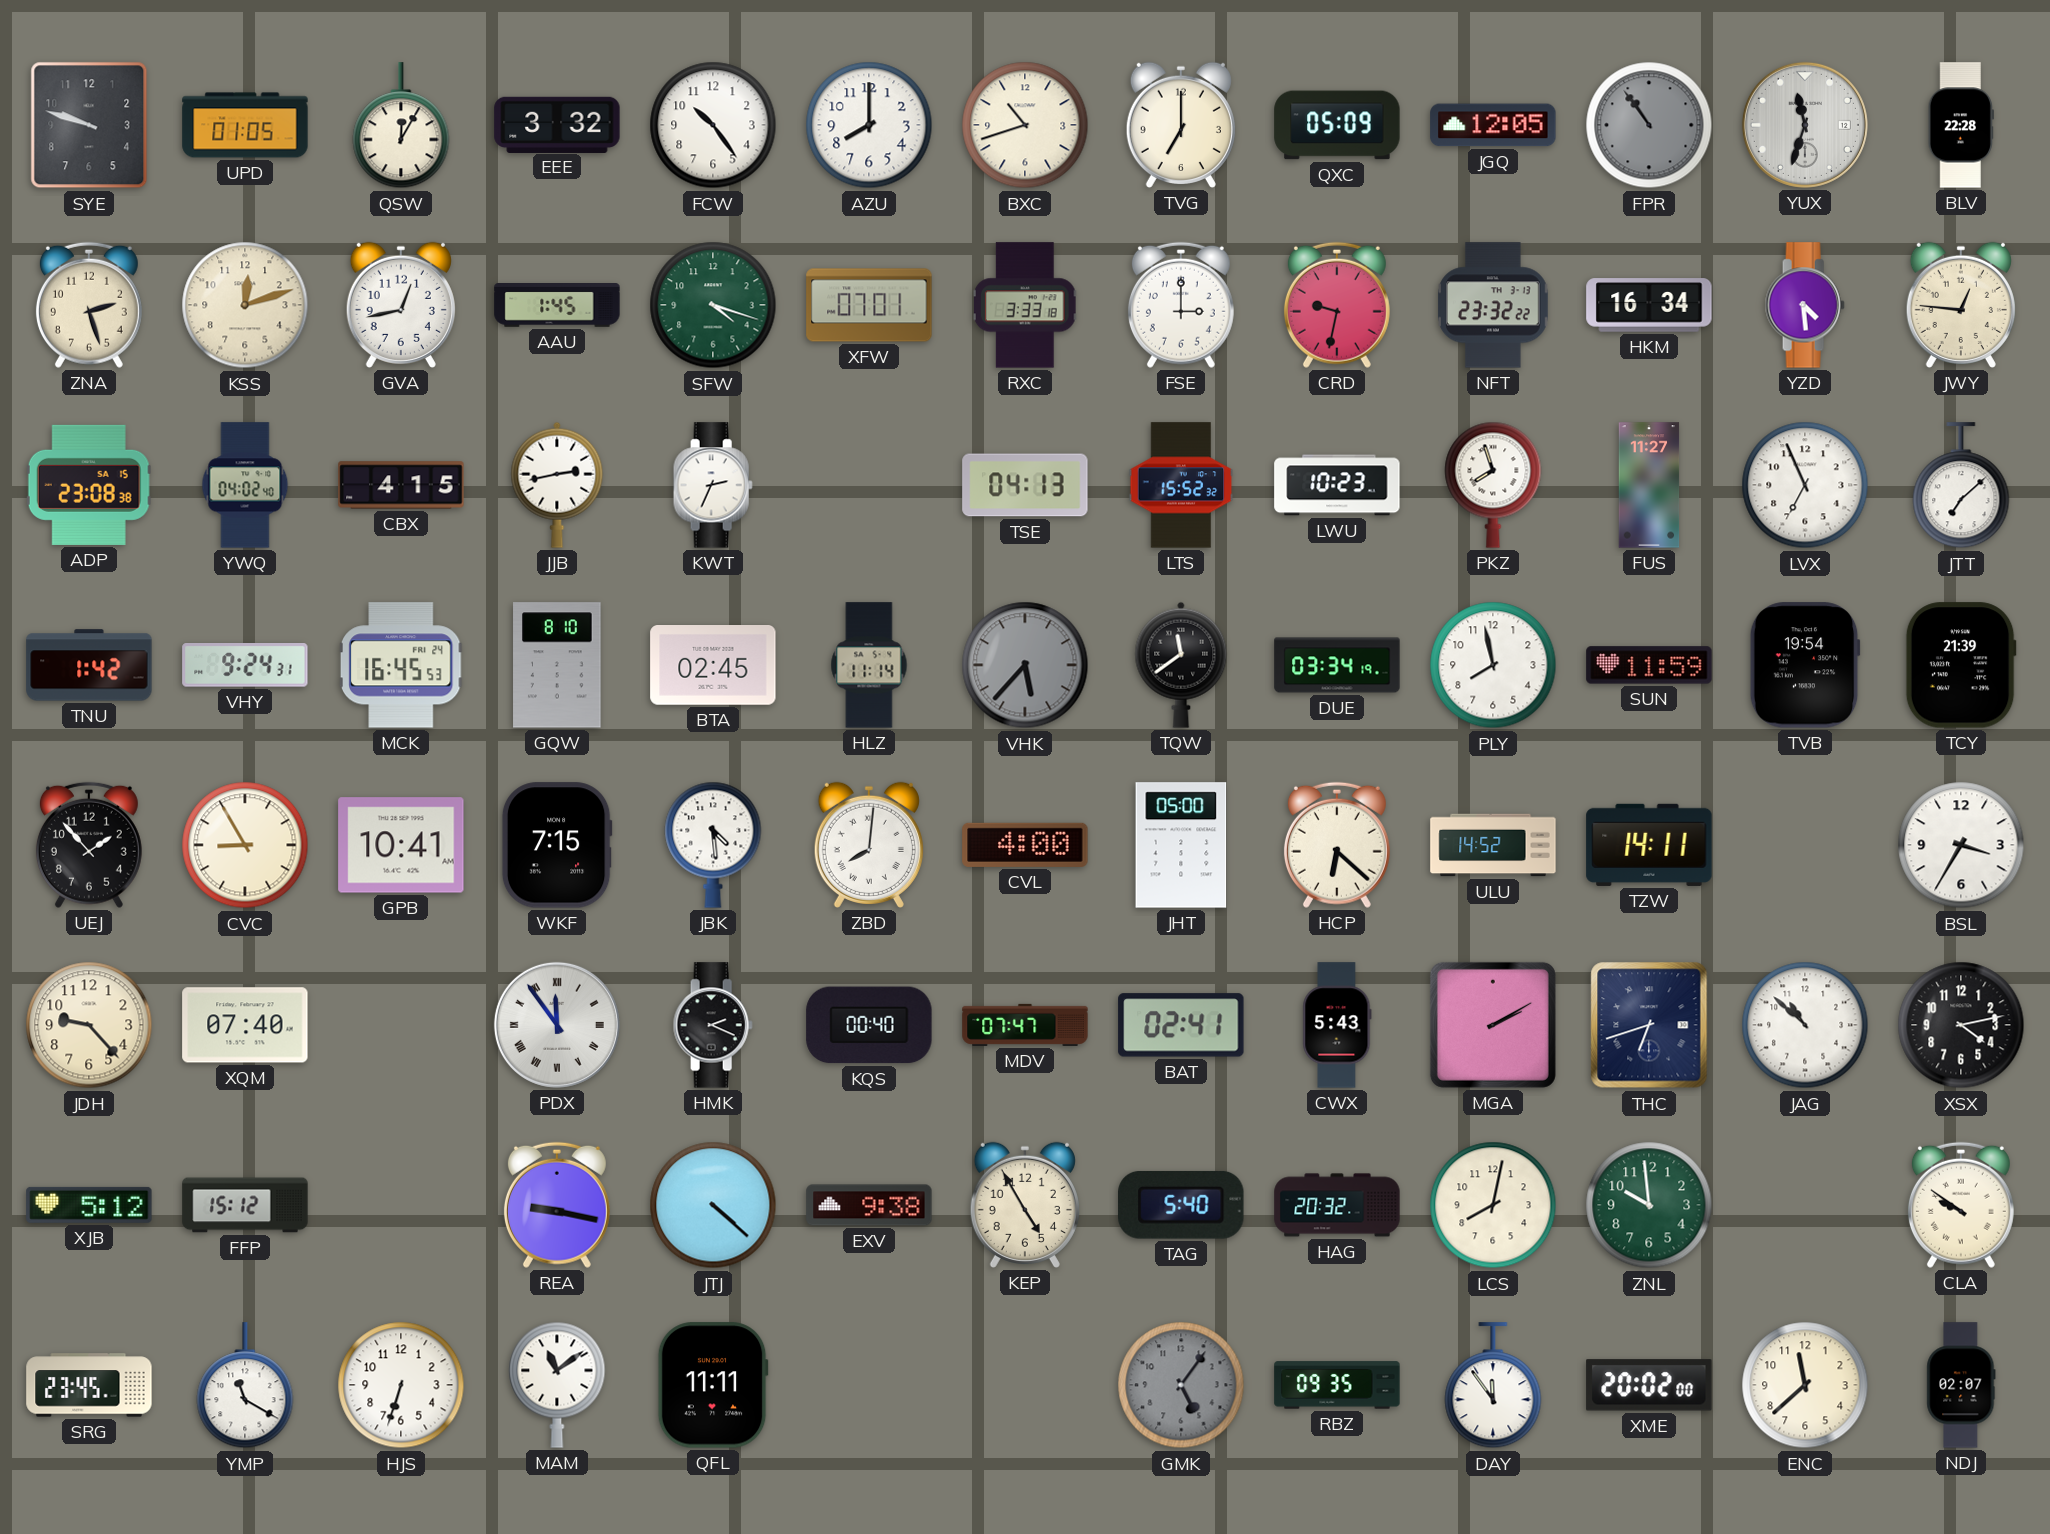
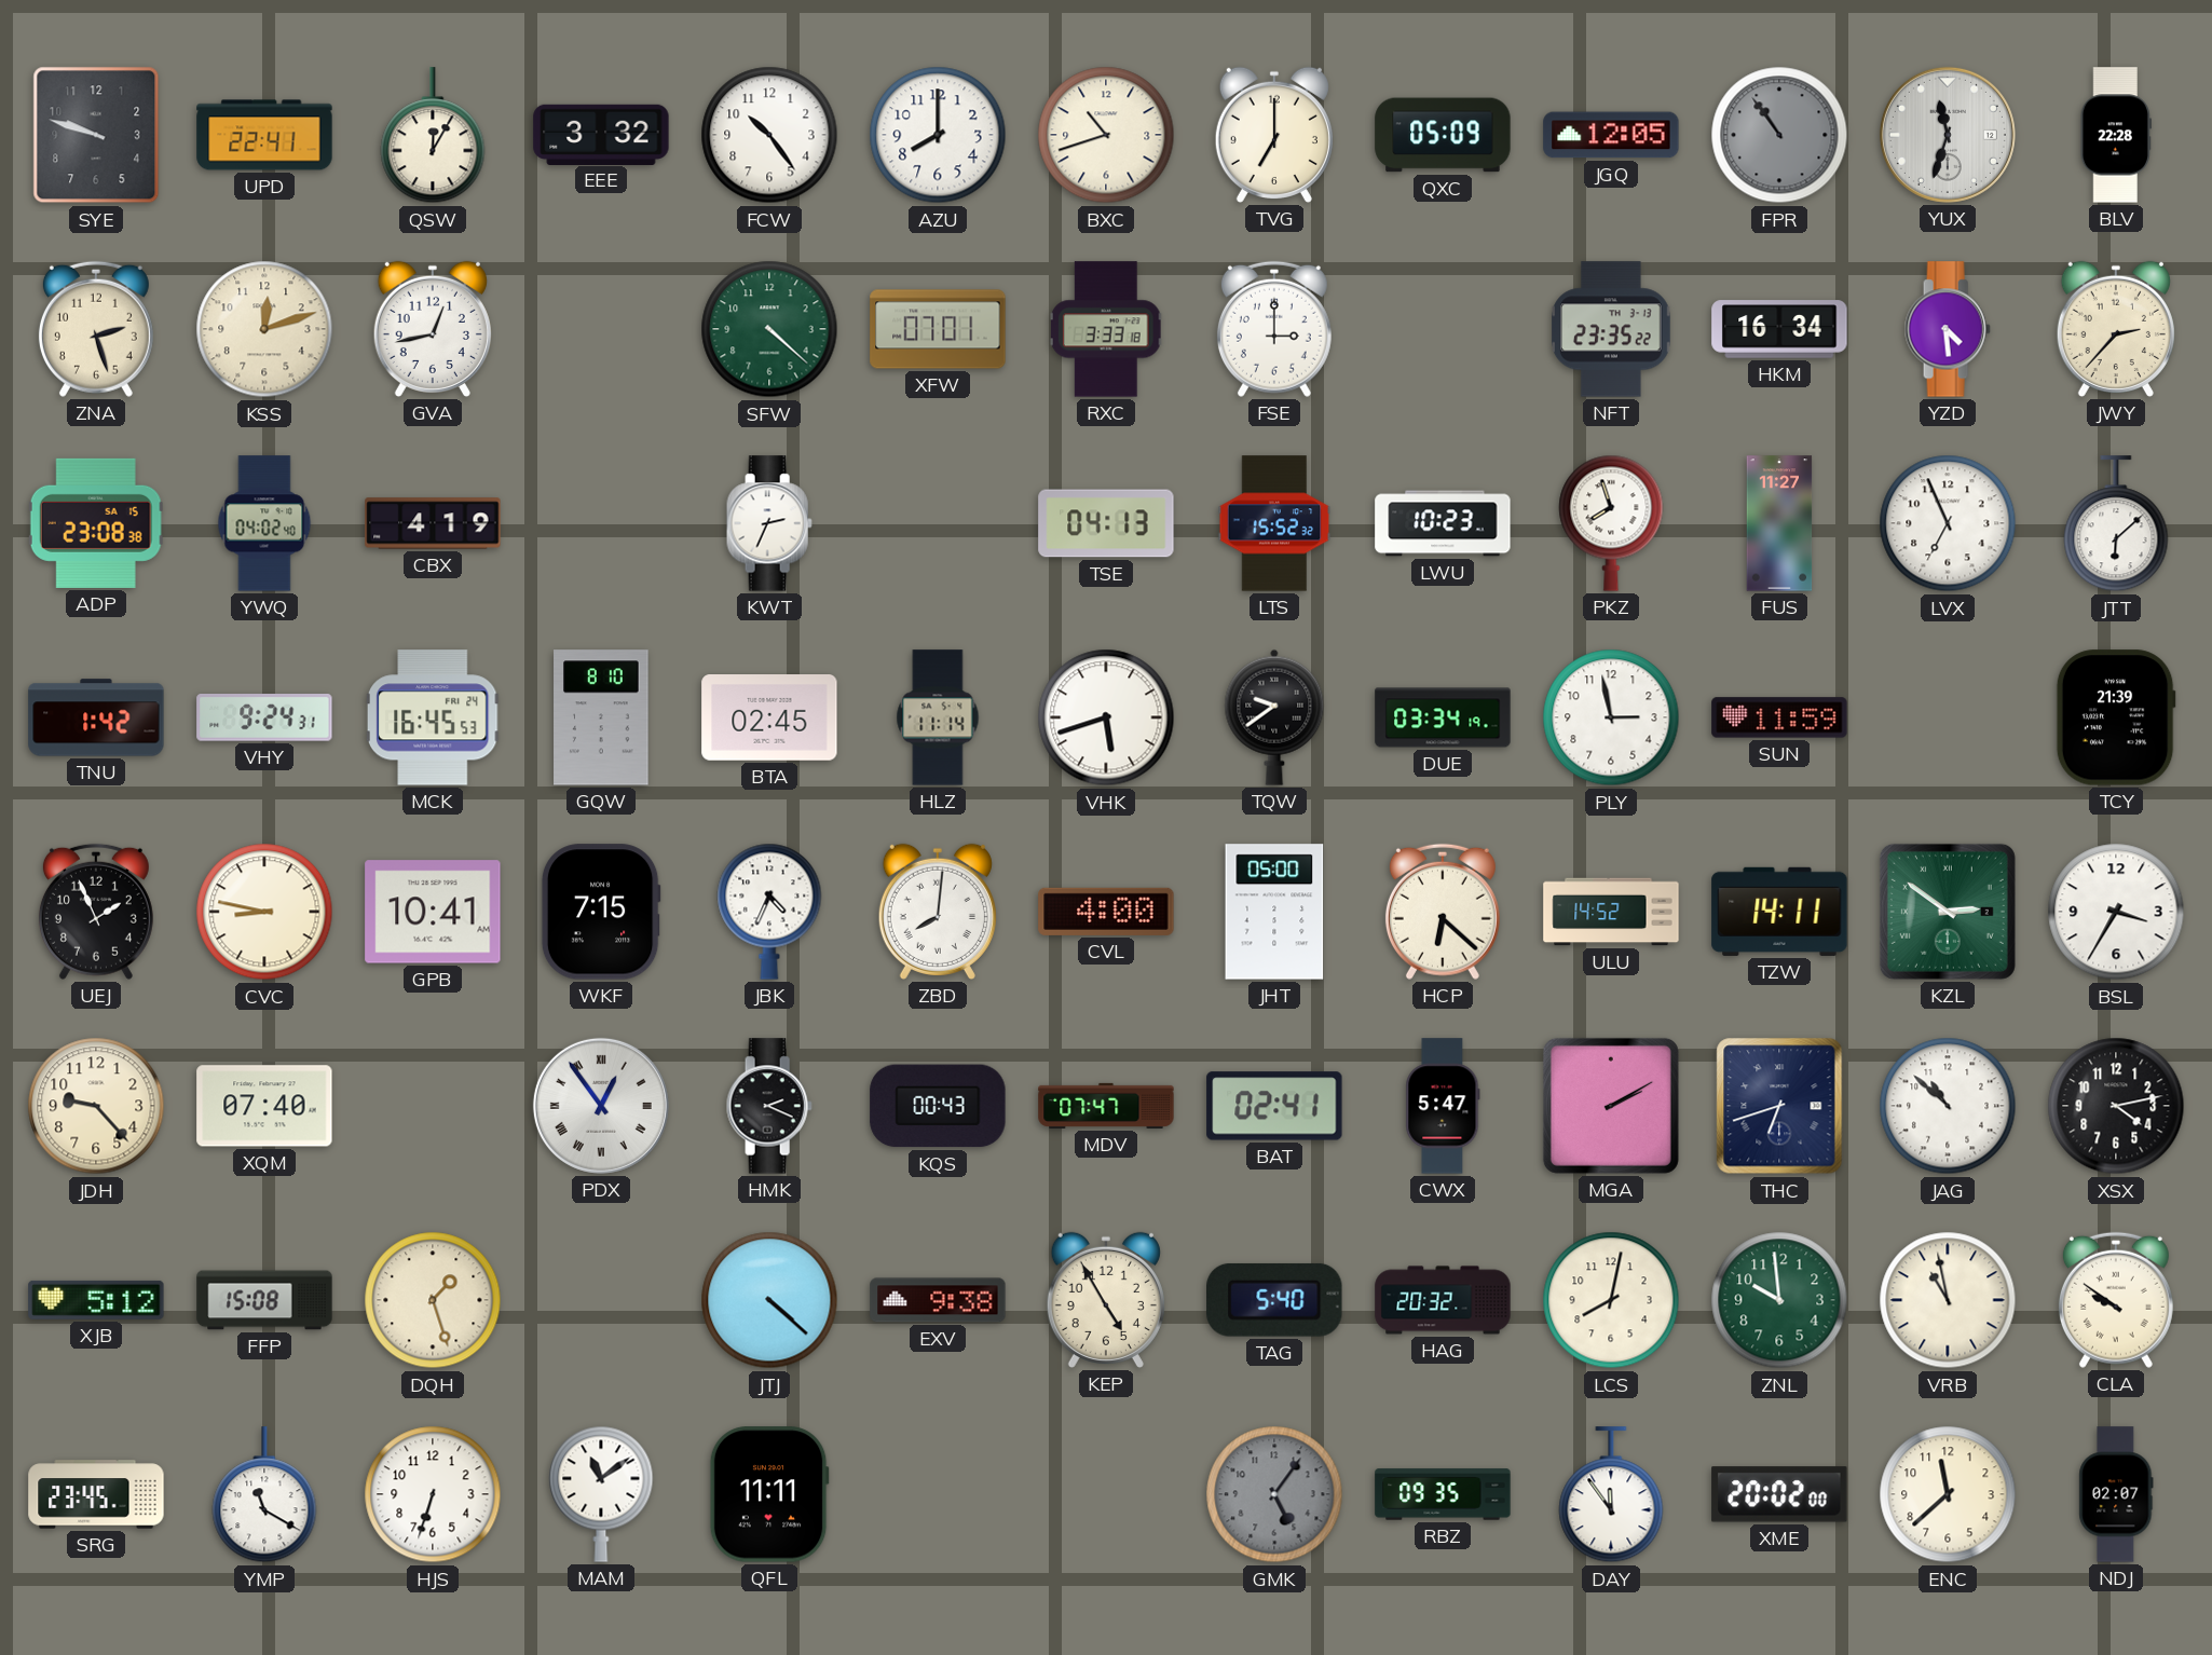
UPD: 01:05 -> 22:41
AAU: 1:45 -> none
SFW: 4:18 -> 4:22
CRD: 9:32 -> none
NFT: 23:32 -> 23:35
JWY: 12:46 -> 2:37
CBX: 4:15 -> 4:19
JJB: 2:43 -> none
JTT: 7:08 -> 6:08
VHK: 5:37 -> 5:42
VHK dial: grey -> white
TQW: 11:39 -> 9:39
PLY: 7:58 -> 2:58
TVB: 19:54 -> none
UEJ: 1:53 -> 1:56
CVC: 8:55 -> 8:47
JBK: 4:29 -> 4:34
KZL: none -> 2:51
PDX: 11:54 -> 12:54
KQS: 00:40 -> 00:43
CWX: 5:43 -> 5:47
FFP: 15:12 -> 15:08
DQH: none -> 1:27
REA: 9:17 -> none
VRB: none -> 10:58
